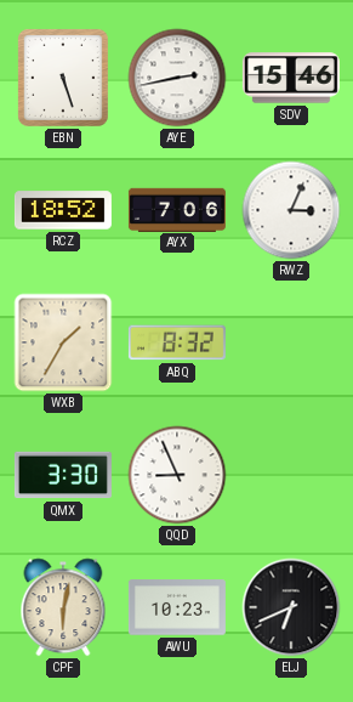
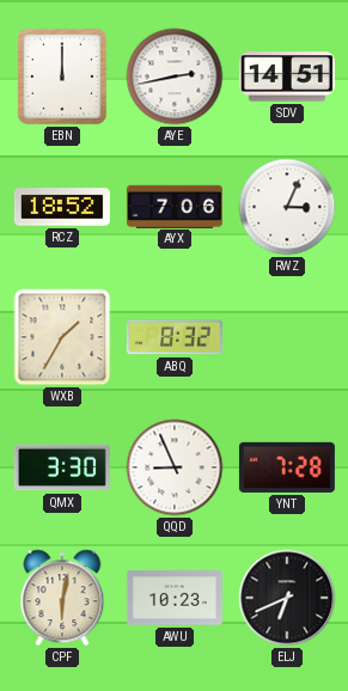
EBN: 5:27 -> 12:00
SDV: 15:46 -> 14:51
YNT: none -> 7:28
